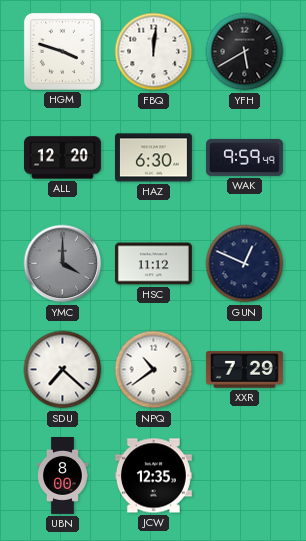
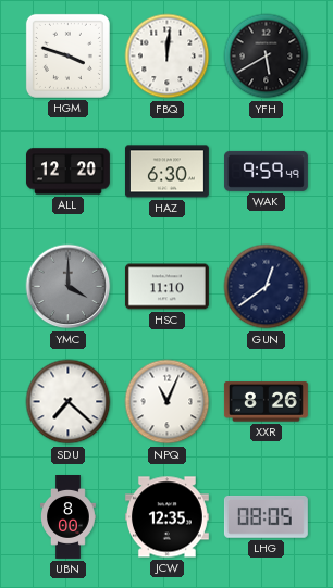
HSC: 11:12 -> 11:10
GUN: 12:49 -> 12:39
NPQ: 10:39 -> 11:04
XXR: 7:29 -> 8:26
LHG: none -> 08:05
